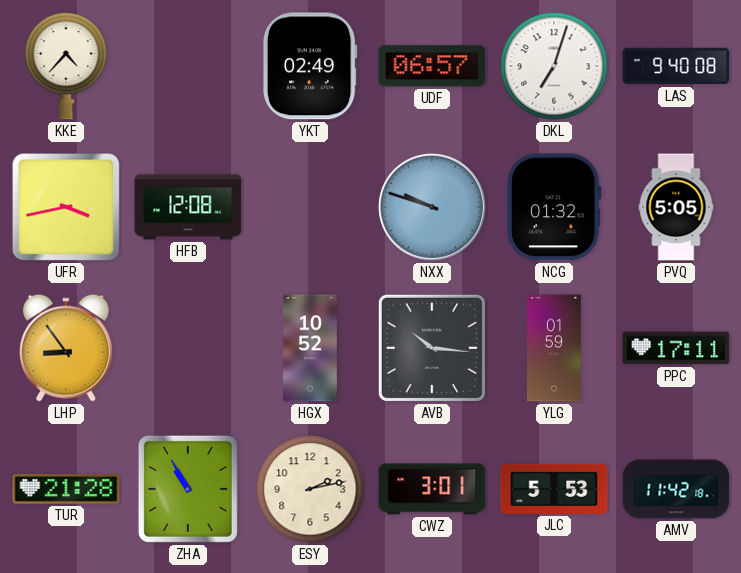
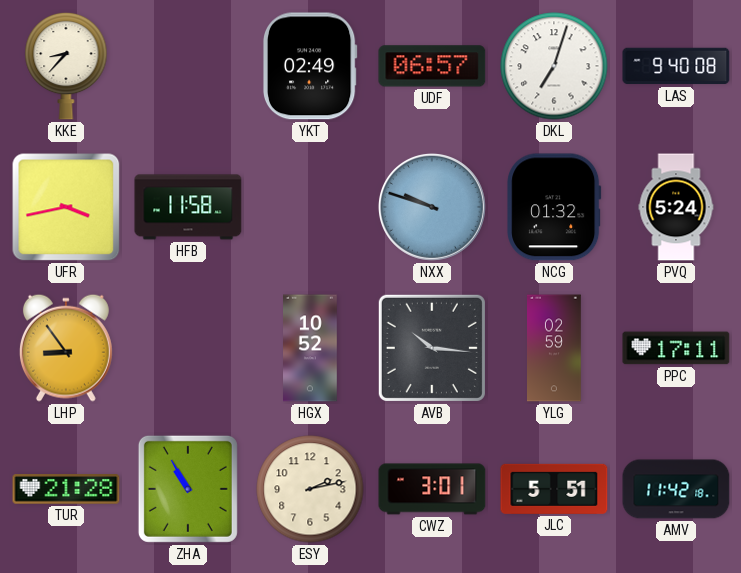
KKE: 4:37 -> 8:37
HFB: 12:08 -> 11:58
PVQ: 5:05 -> 5:24
YLG: 01:59 -> 02:59
JLC: 5:53 -> 5:51
